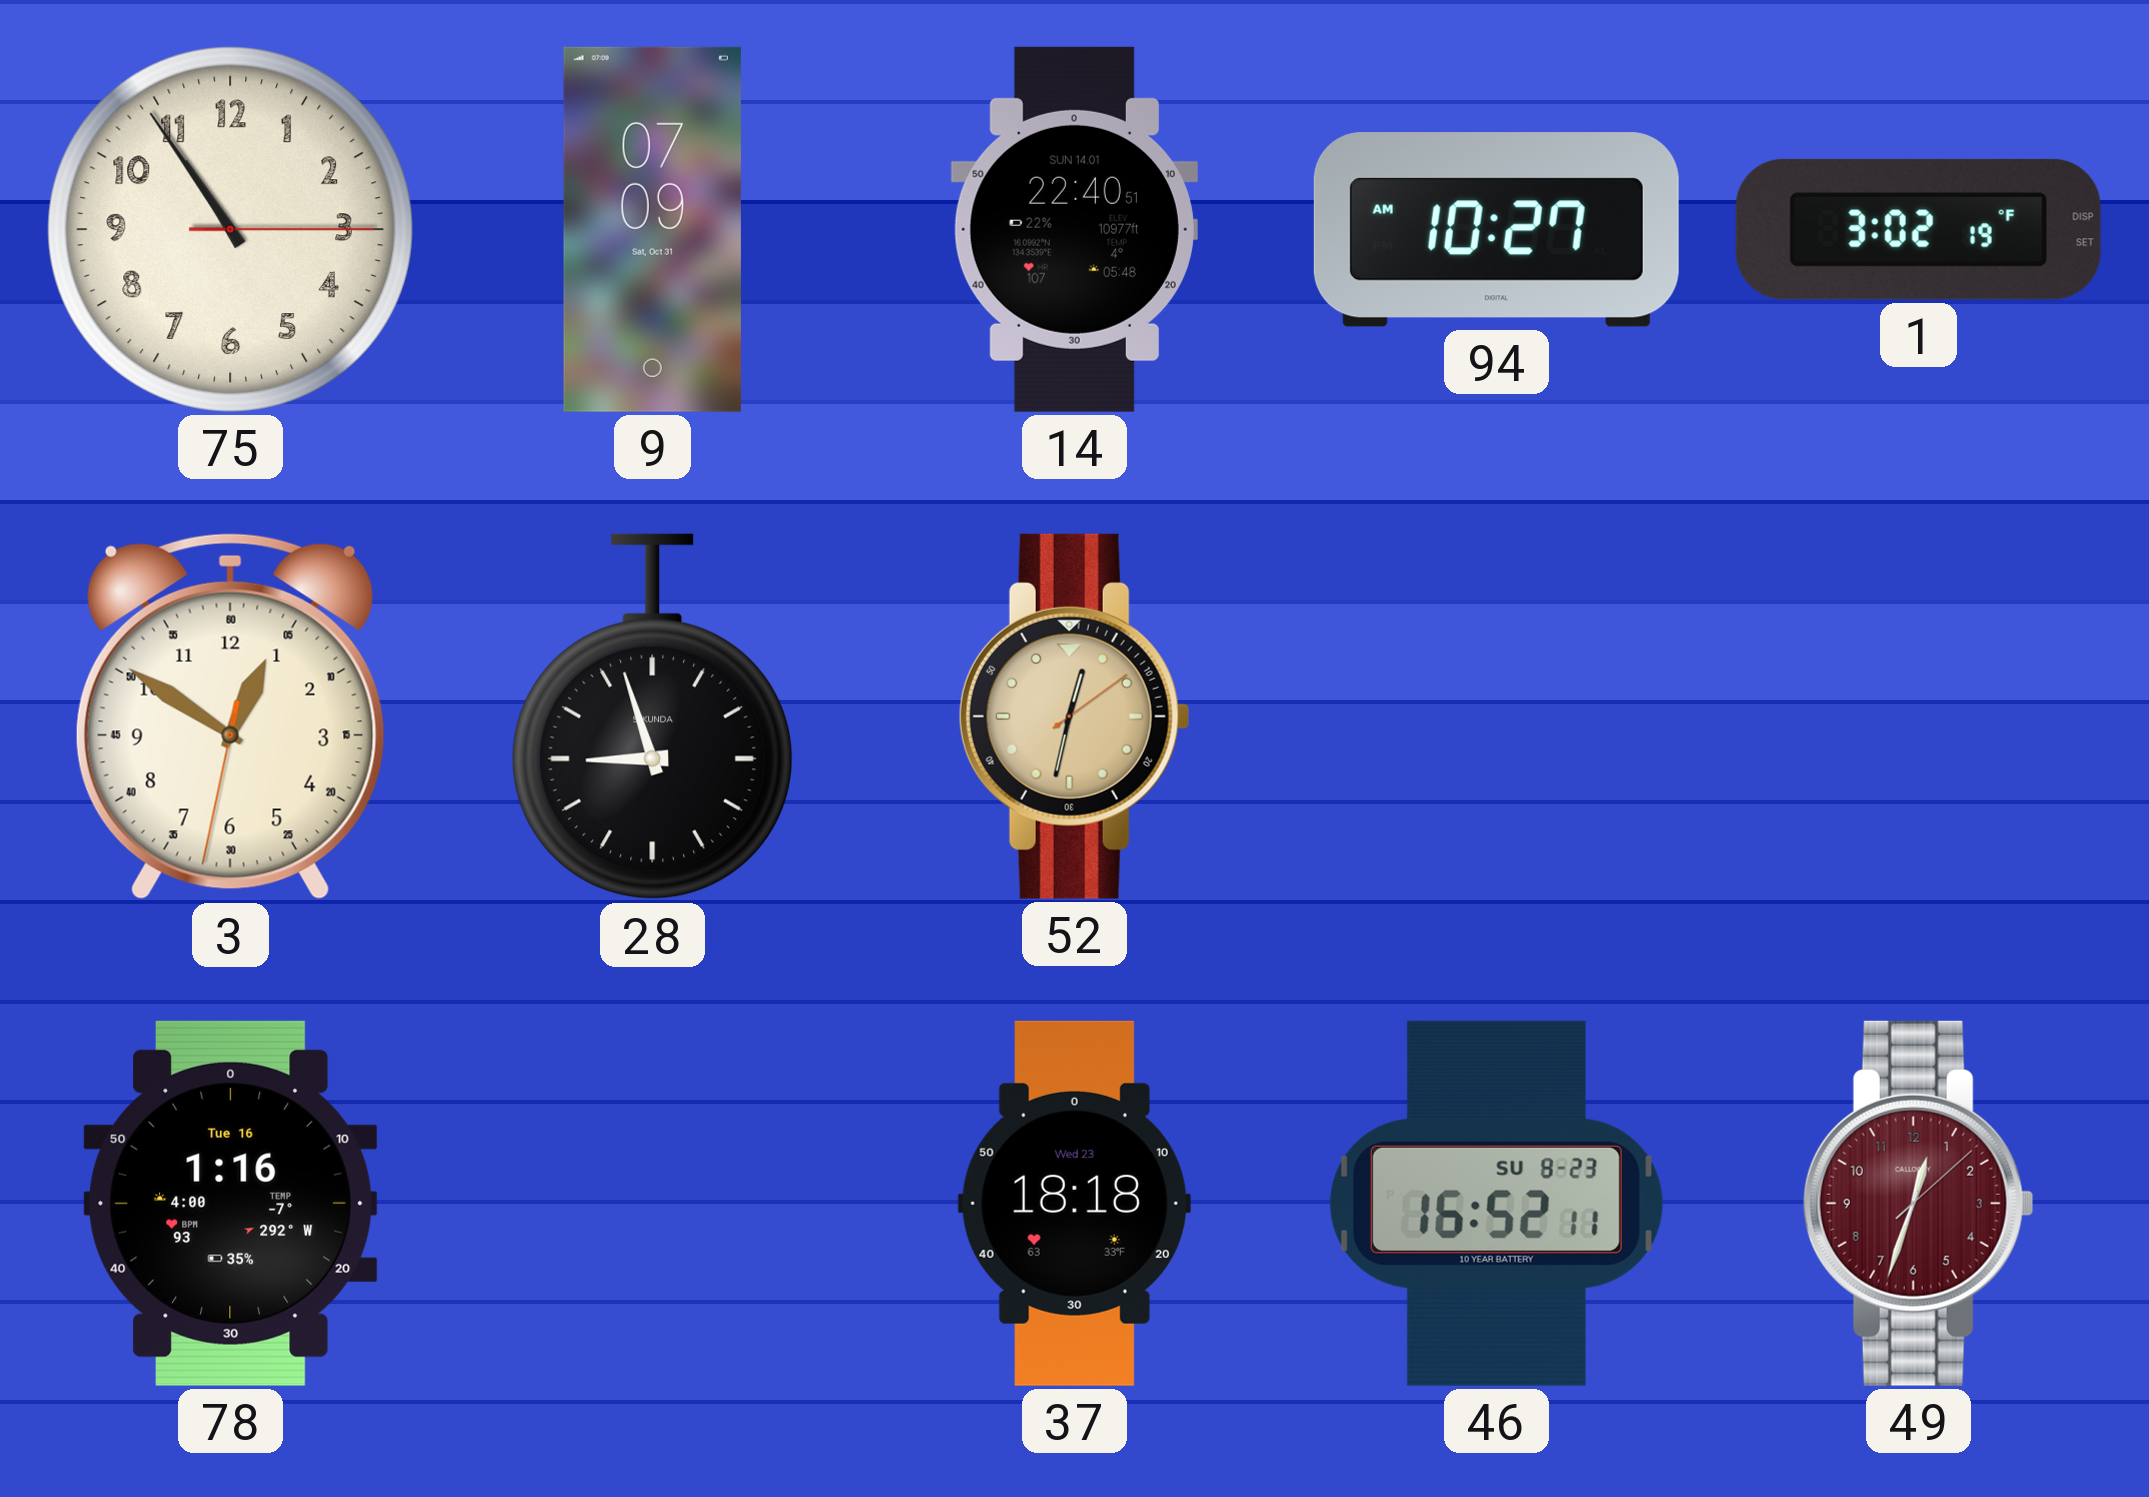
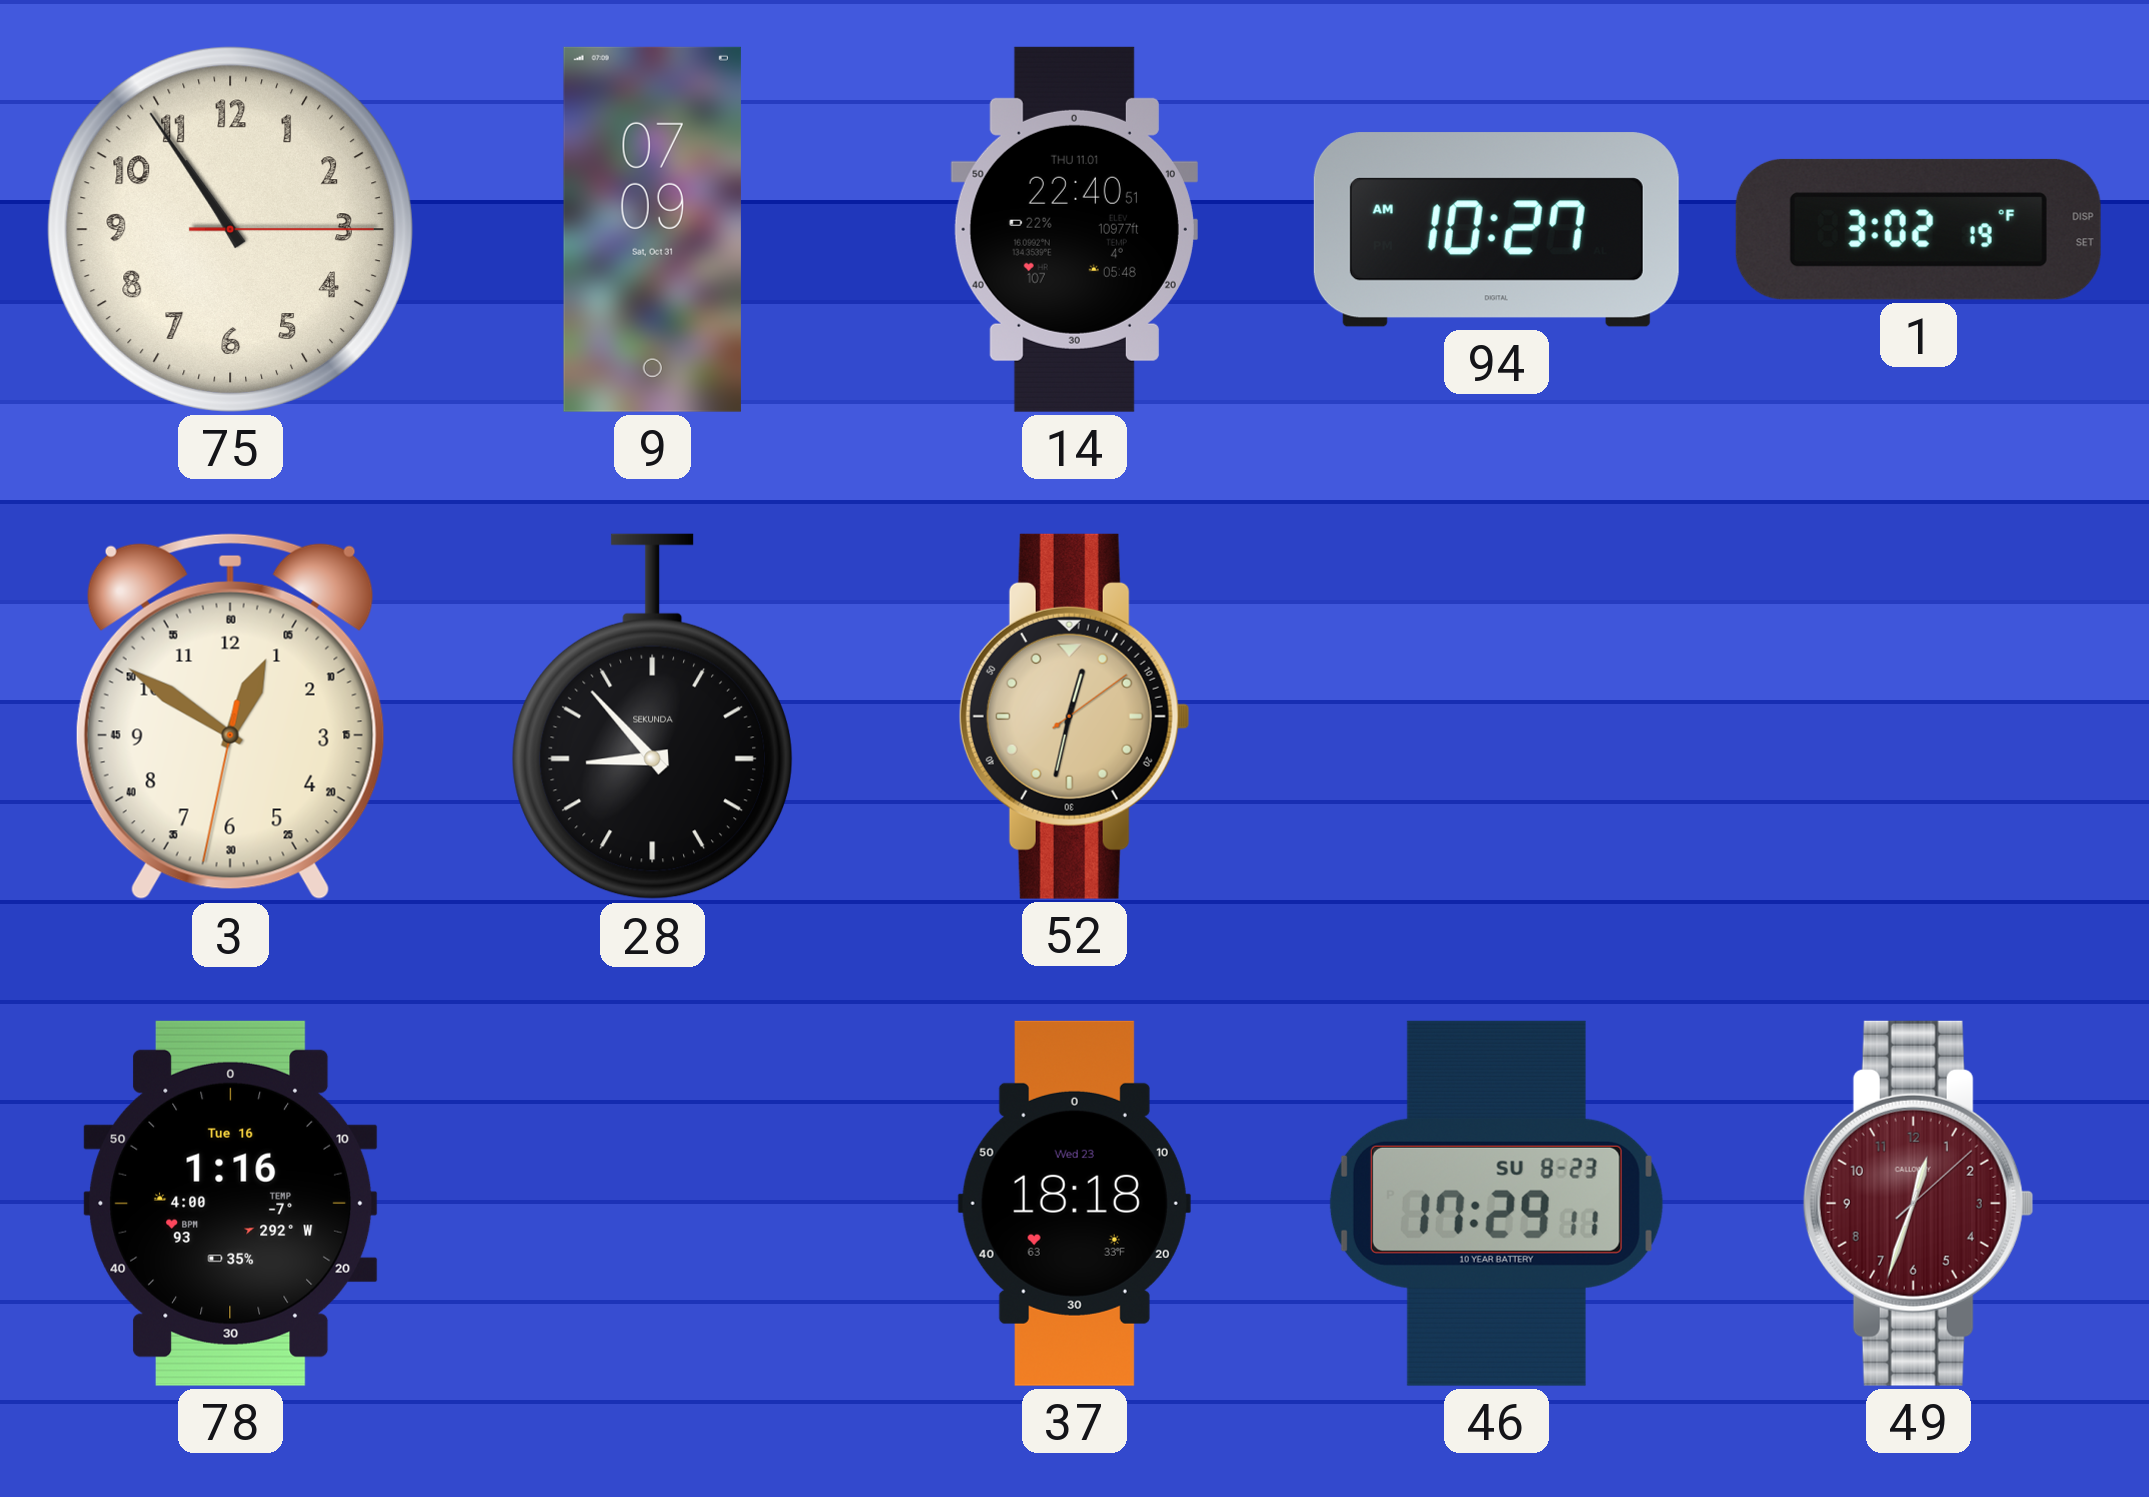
14 date: SUN 14.01 -> THU 11.01
28: 8:57 -> 8:53
46: 16:52 -> 17:29
